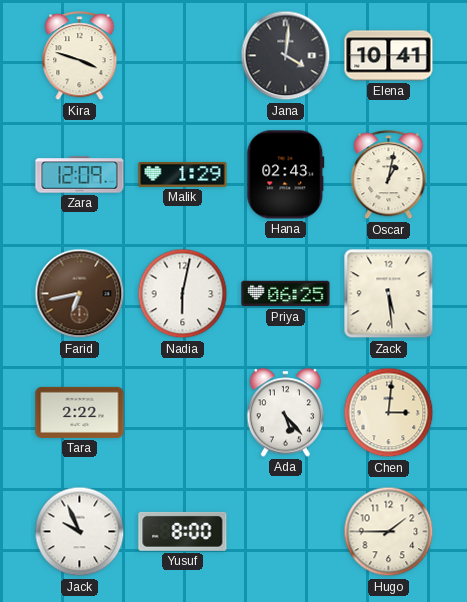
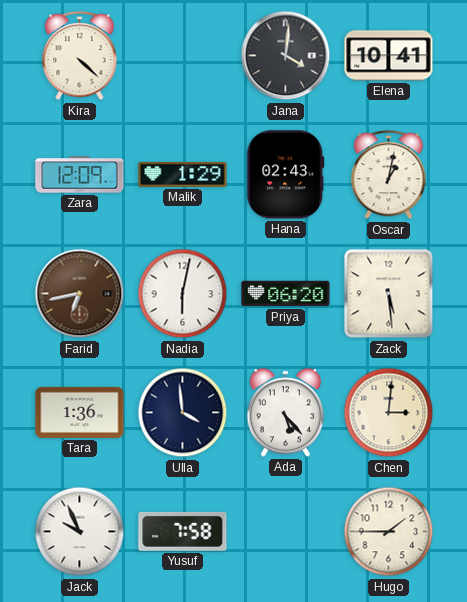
Kira: 3:48 -> 4:22
Priya: 06:25 -> 06:20
Tara: 2:22 -> 1:36
Ulla: none -> 3:59
Yusuf: 8:00 -> 7:58
